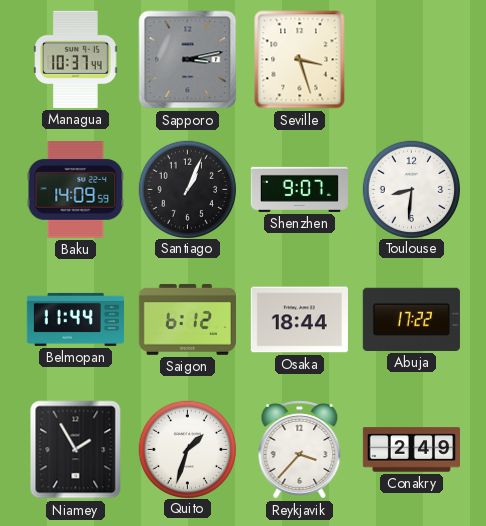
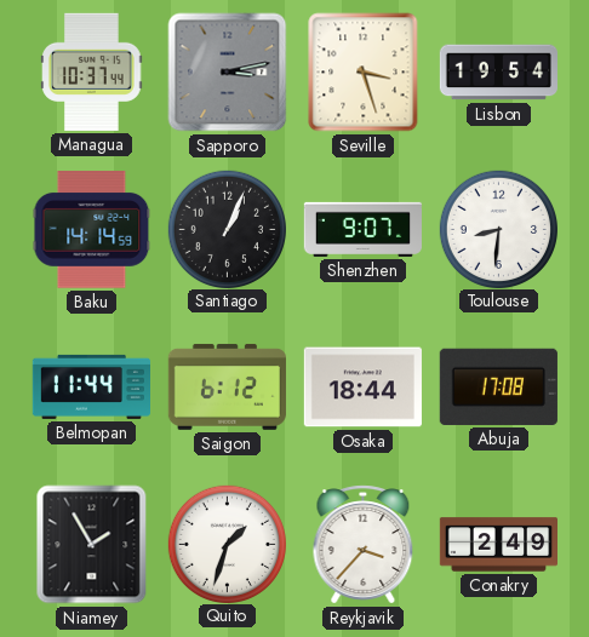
Lisbon: none -> 19:54
Baku: 14:09 -> 14:14
Abuja: 17:22 -> 17:08
